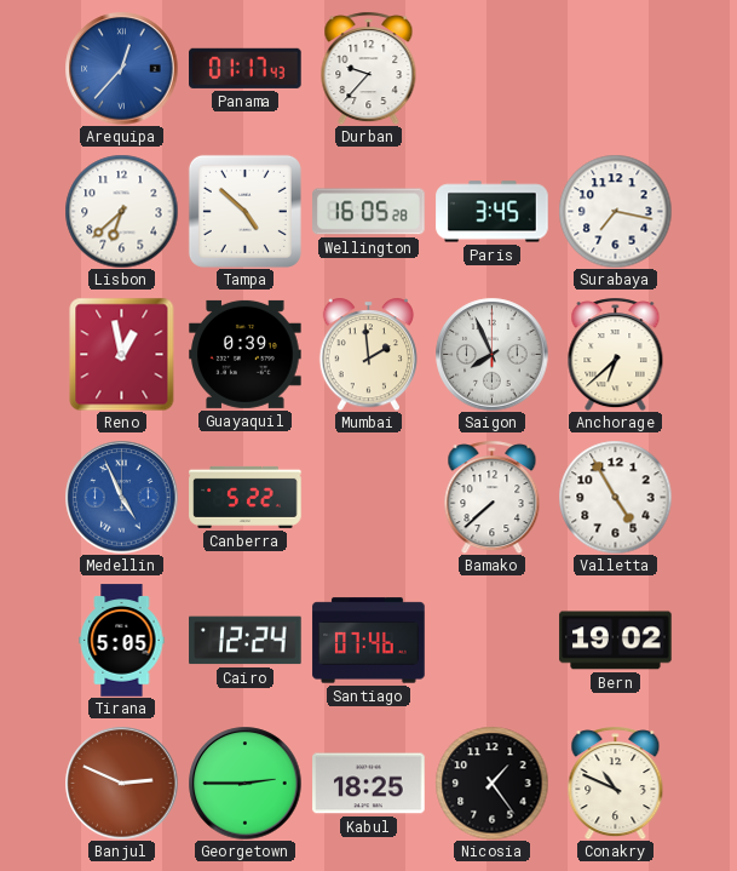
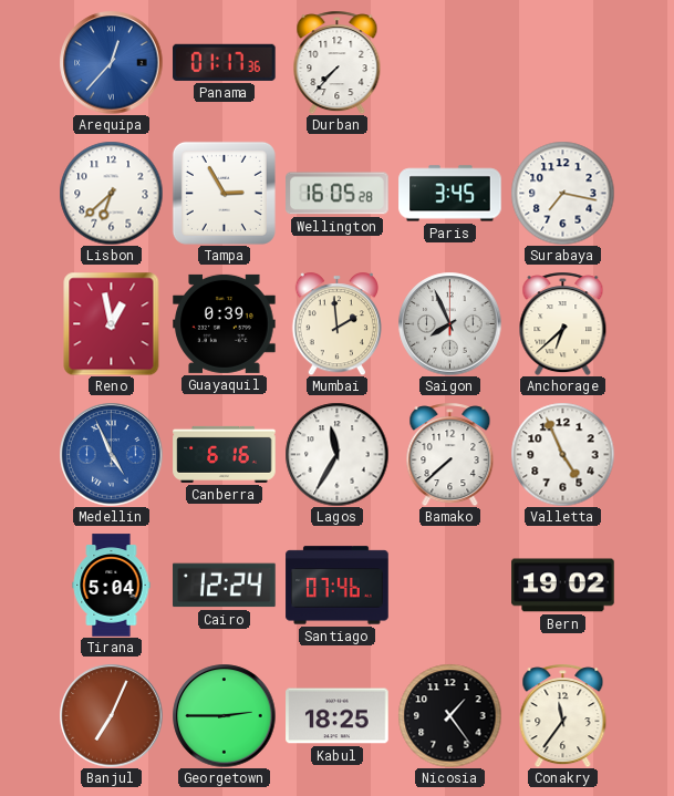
Panama: 01:17:43 -> 01:17:36
Durban: 9:37 -> 7:37
Tampa: 4:52 -> 2:55
Canberra: 5:22 -> 6:16
Lagos: none -> 11:35
Valletta: 4:55 -> 4:56
Tirana: 5:05 -> 5:04
Banjul: 2:49 -> 7:04
Conakry: 10:49 -> 11:36
